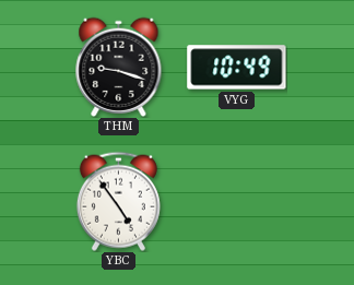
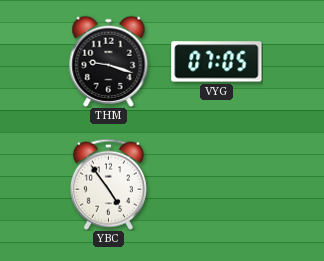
VYG: 10:49 -> 07:05
